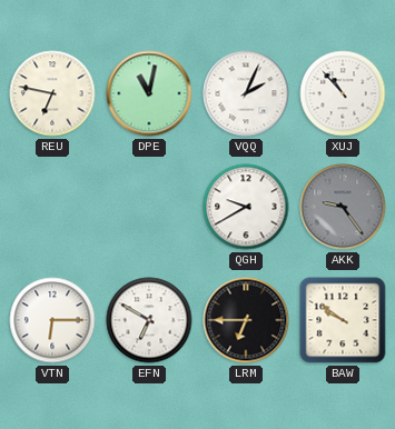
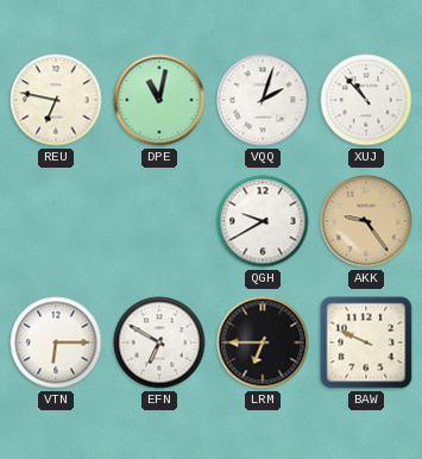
VQQ: 2:04 -> 2:03
AKK dial: grey -> champagne
BAW: 9:51 -> 9:49
